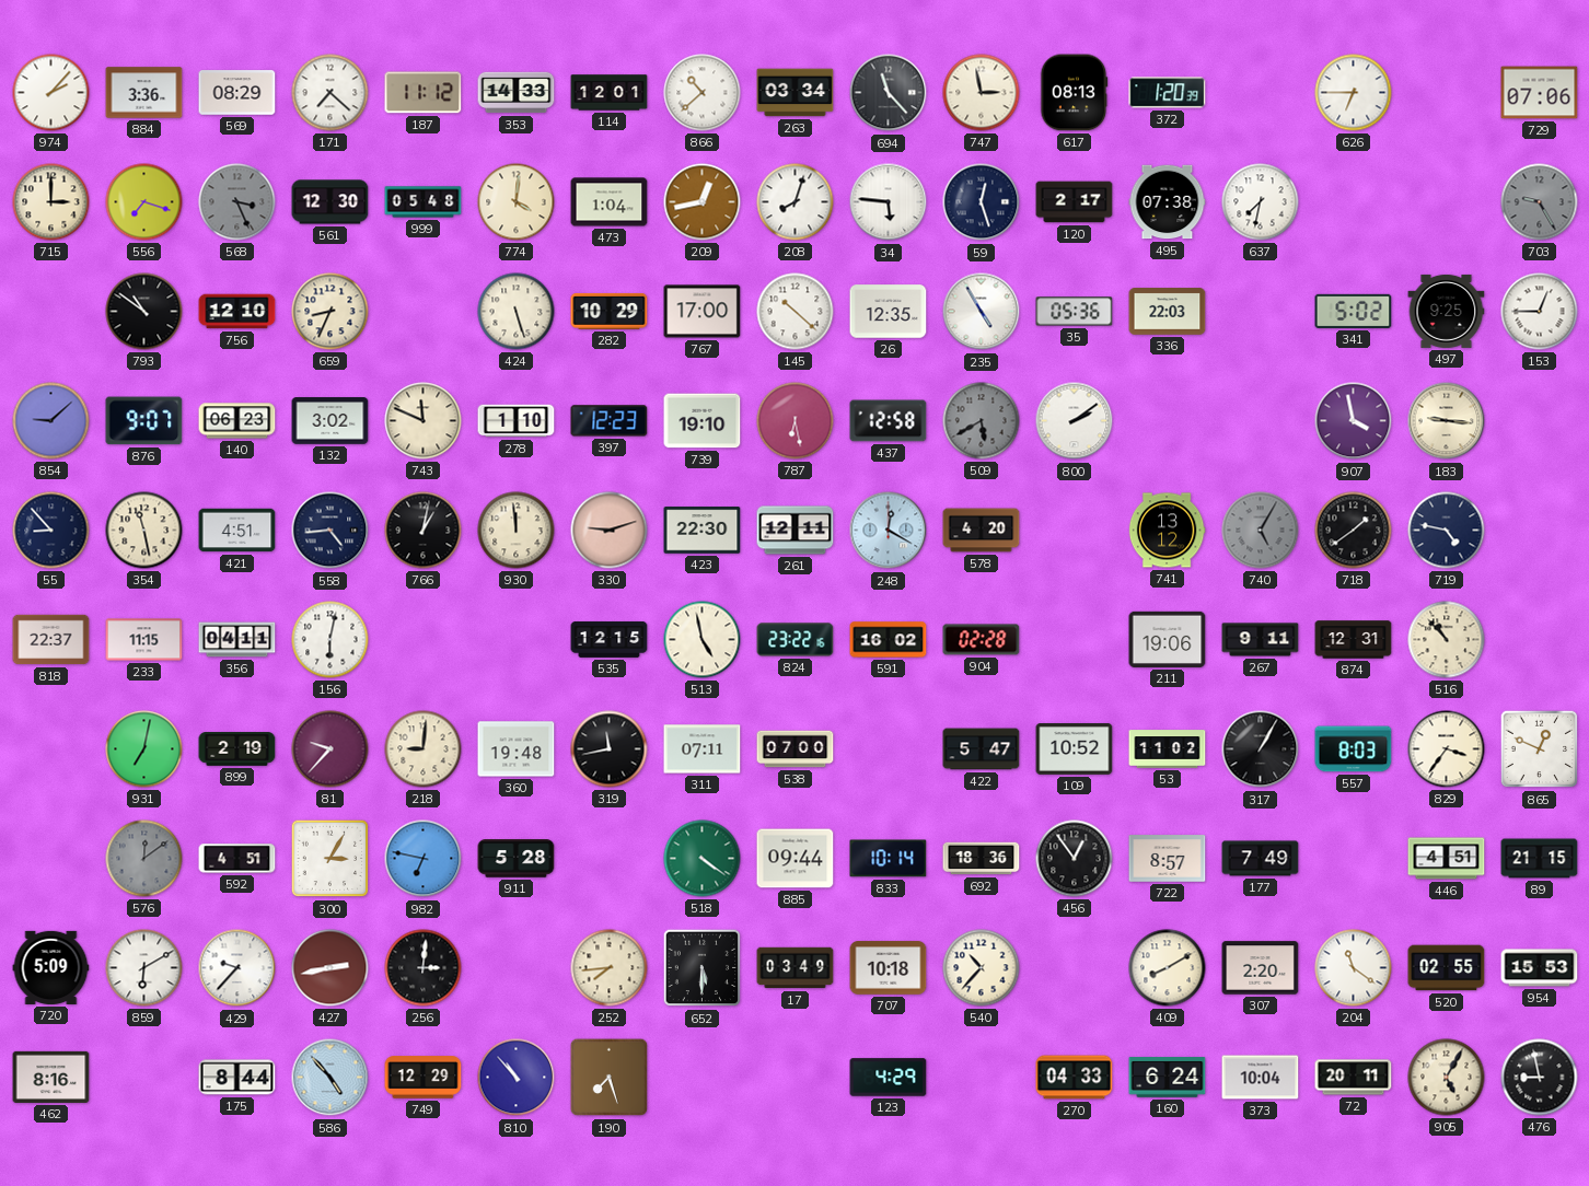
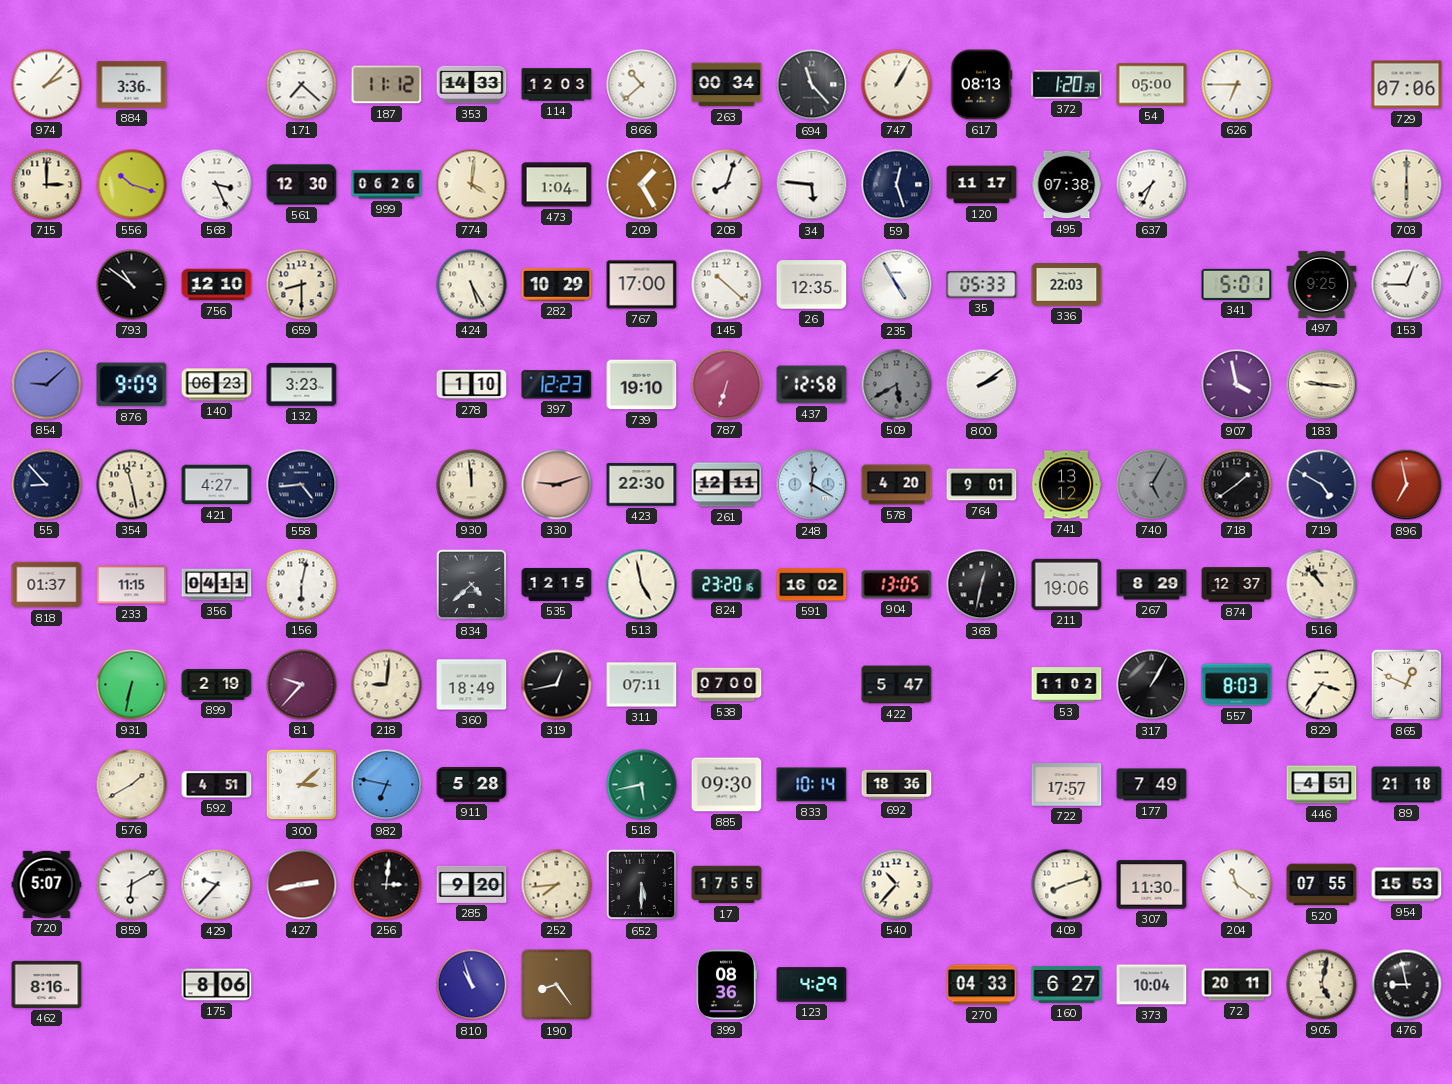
569: 08:29 -> none
114: 12:01 -> 12:03
263: 03:34 -> 00:34
747: 2:58 -> 1:05
54: none -> 05:00
556: 7:18 -> 10:18
568 dial: grey -> white
999: 05:48 -> 06:26
209: 12:43 -> 1:25
120: 2:17 -> 11:17
637: 7:32 -> 7:34
703: 9:25 -> 6:00
703 dial: grey -> cream
659: 8:34 -> 8:30
424: 5:27 -> 5:25
35: 05:36 -> 05:33
341: 5:02 -> 5:01
876: 9:07 -> 9:09
132: 3:02 -> 3:23
743: 11:49 -> none
787: 6:28 -> 6:33
421: 4:51 -> 4:27
766: 1:02 -> none
764: none -> 9:01
719: 4:47 -> 4:50
896: none -> 6:58
818: 22:37 -> 01:37
834: none -> 4:38
824: 23:22 -> 23:20
904: 02:28 -> 13:05
368: none -> 12:32
267: 9:11 -> 8:29
874: 12:31 -> 12:37
931: 7:02 -> 6:32
360: 19:48 -> 18:49
319: 11:43 -> 12:43
109: 10:52 -> none
576: 12:09 -> 1:40
576 dial: grey -> cream
300: 3:05 -> 3:08
518: 4:21 -> 5:43
885: 09:44 -> 09:30
456: 12:54 -> none
722: 8:57 -> 17:57
89: 21:15 -> 21:18
720: 5:09 -> 5:07
285: none -> 9:20
17: 03:49 -> 17:55
707: 10:18 -> none
409: 8:10 -> 8:12
307: 2:20 -> 11:30
520: 02:55 -> 07:55
175: 8:44 -> 8:06
586: 4:53 -> none
749: 12:29 -> none
810: 10:53 -> 10:57
190: 7:27 -> 8:24
399: none -> 08:36
160: 6:24 -> 6:27
905: 5:05 -> 5:02
